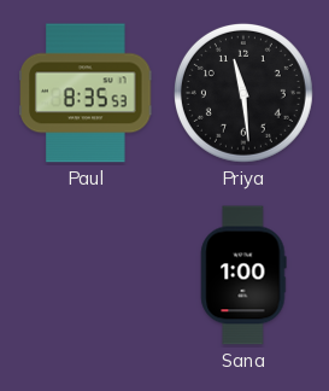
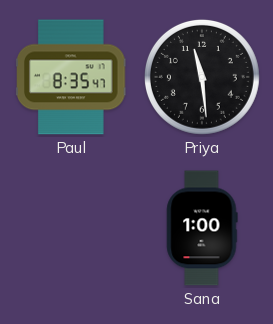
Paul: 8:35:53 -> 8:35:47
